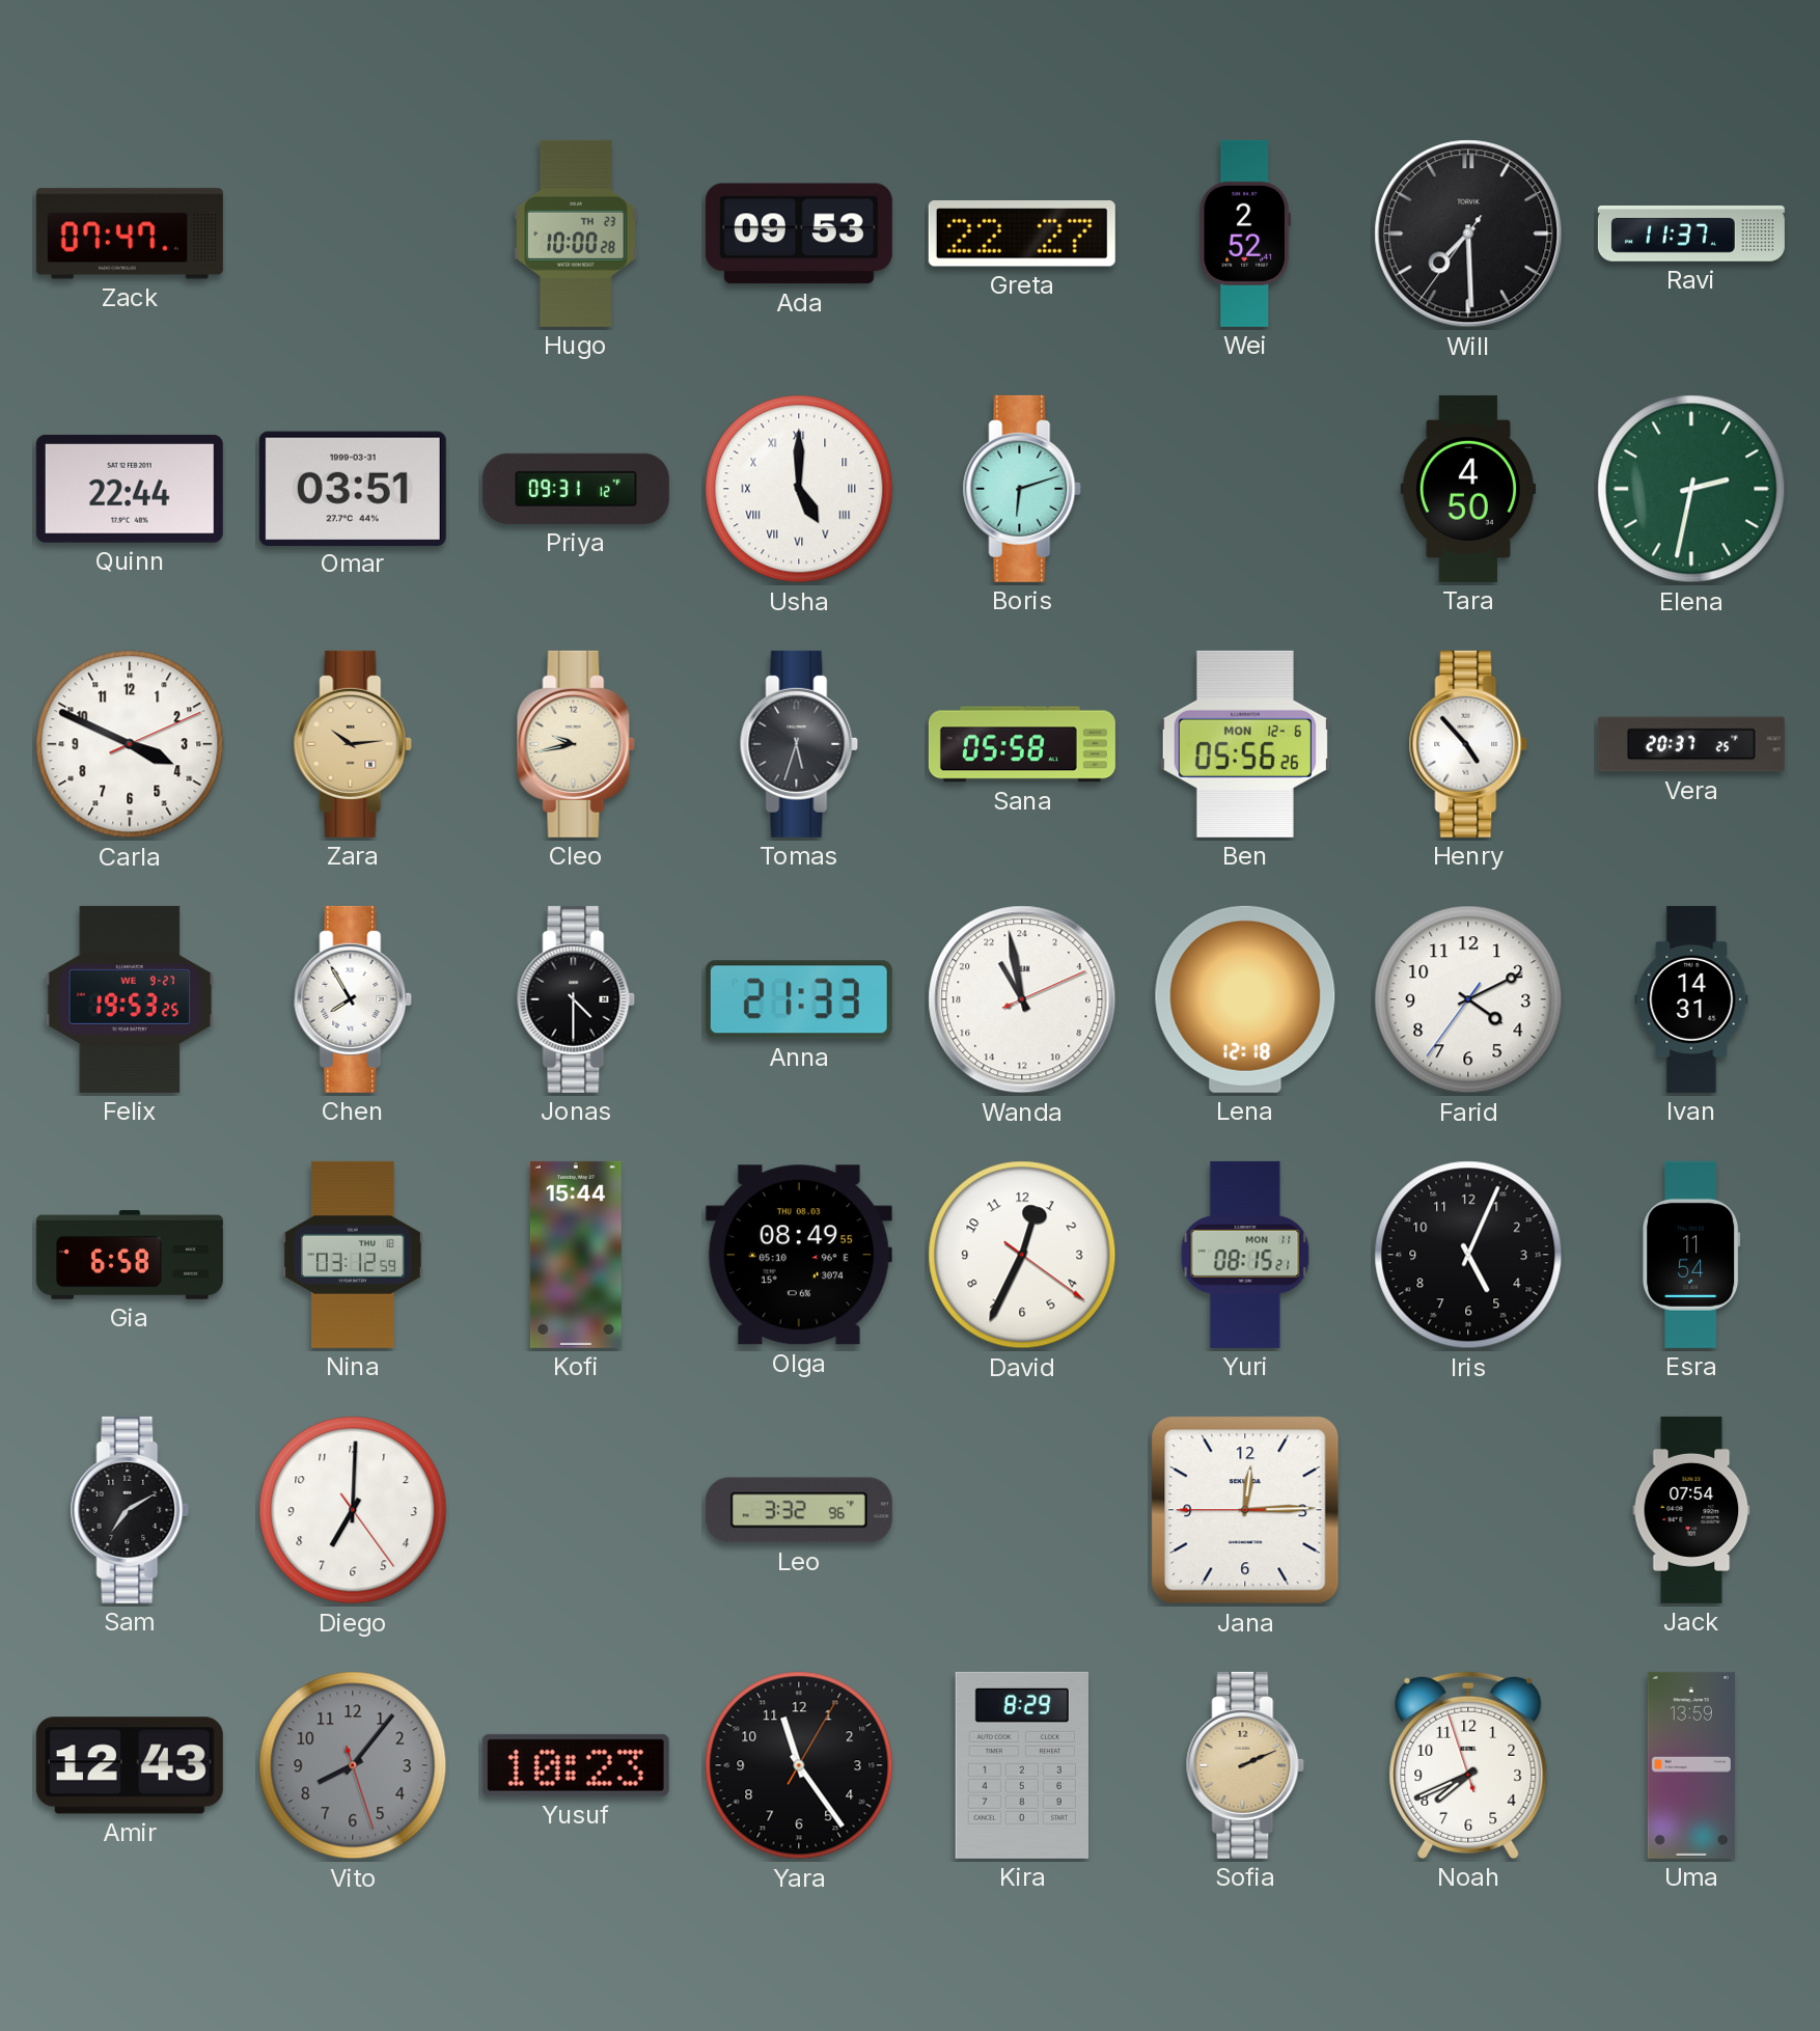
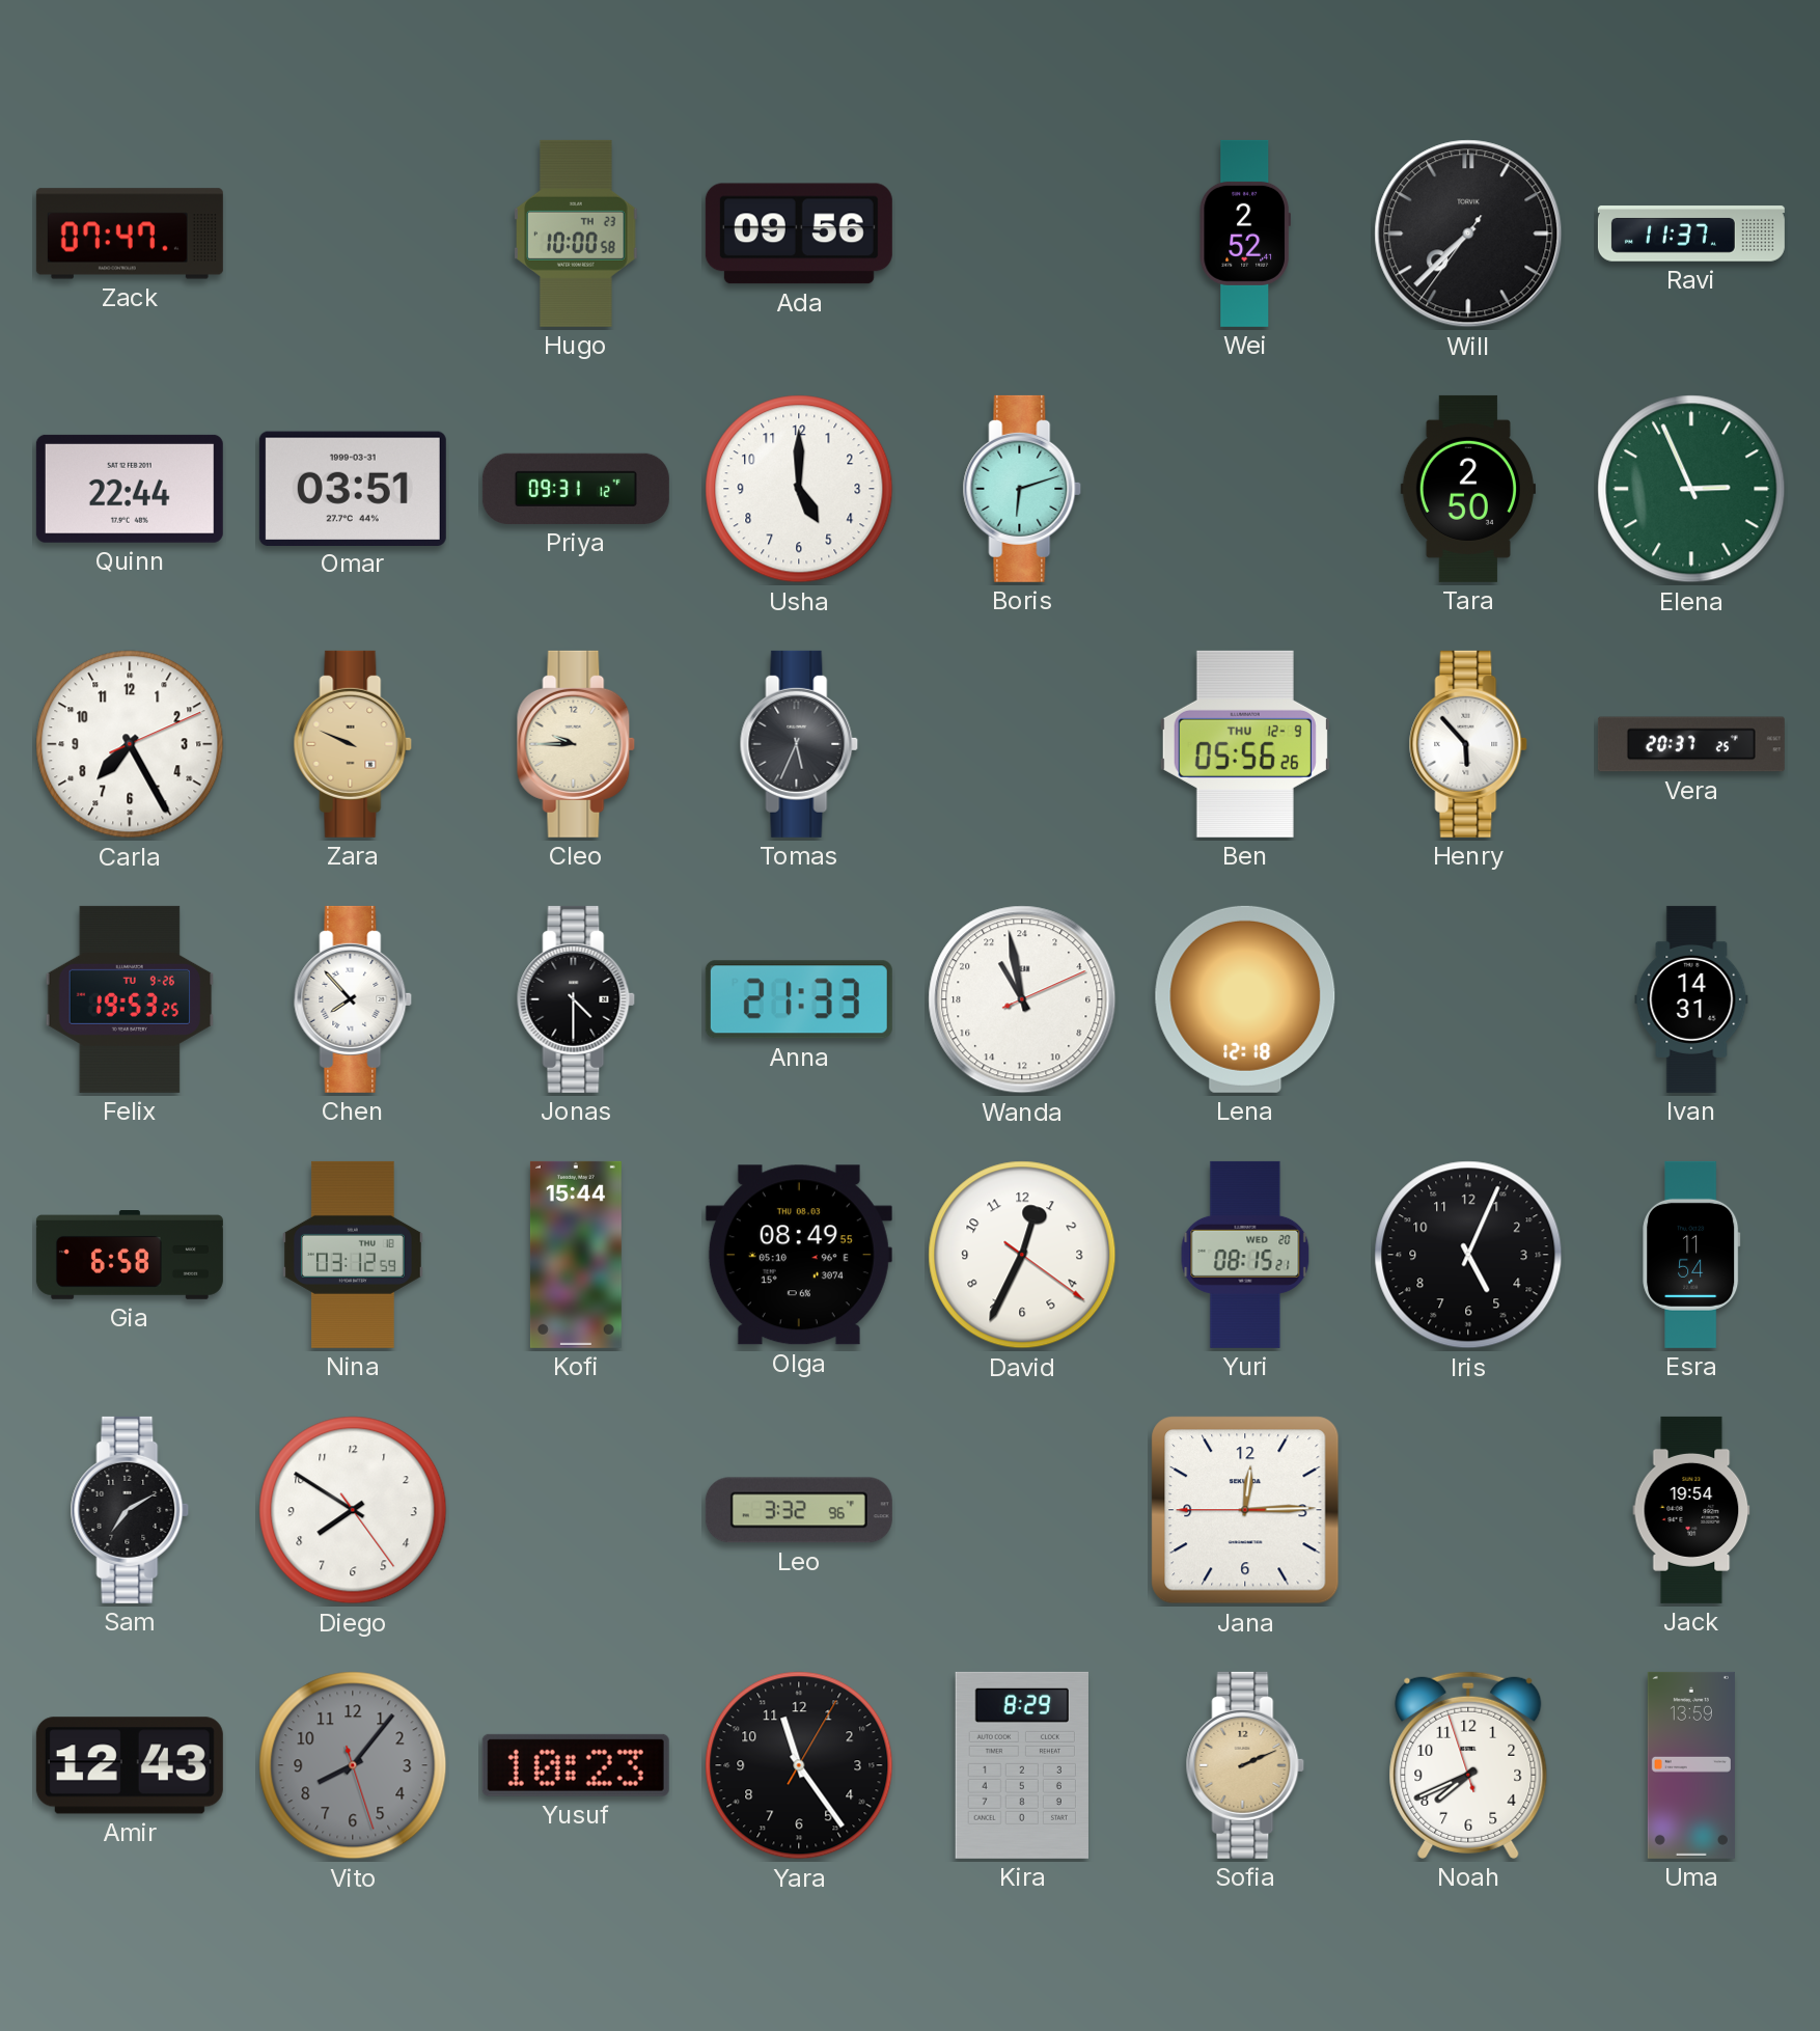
Hugo: 10:00:28 -> 10:00:58
Ada: 09:53 -> 09:56
Greta: 22:27 -> none
Will: 7:29 -> 7:37
Usha numerals: Roman -> Arabic
Tara: 4:50 -> 2:50
Elena: 2:32 -> 2:56
Carla: 3:49 -> 7:25
Zara: 10:14 -> 9:49
Cleo: 9:43 -> 9:45
Tomas: 5:33 -> 5:34
Sana: 05:58 -> none
Ben date: MON 12-6 -> THU 12-9
Henry: 4:53 -> 5:53
Felix date: WE 9-27 -> TU 9-26
Chen: 7:55 -> 7:53
Farid: 4:10 -> none
Yuri date: MON 11 -> WED 20
Diego: 7:00 -> 7:50
Jack: 07:54 -> 19:54
